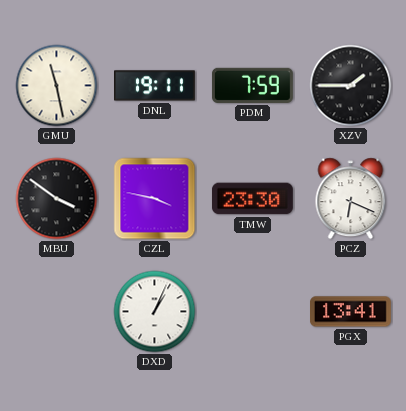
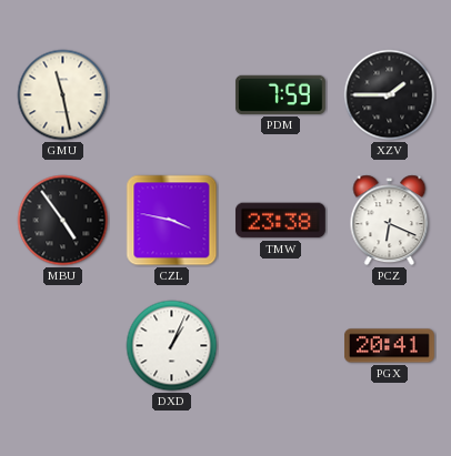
DNL: 19:11 -> none
MBU: 3:51 -> 4:54
TMW: 23:30 -> 23:38
PGX: 13:41 -> 20:41
